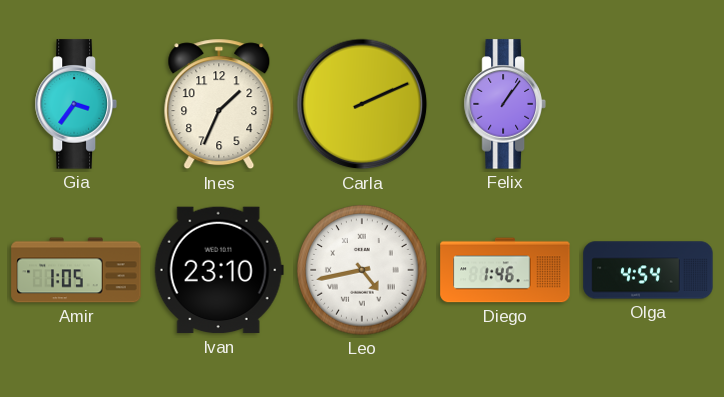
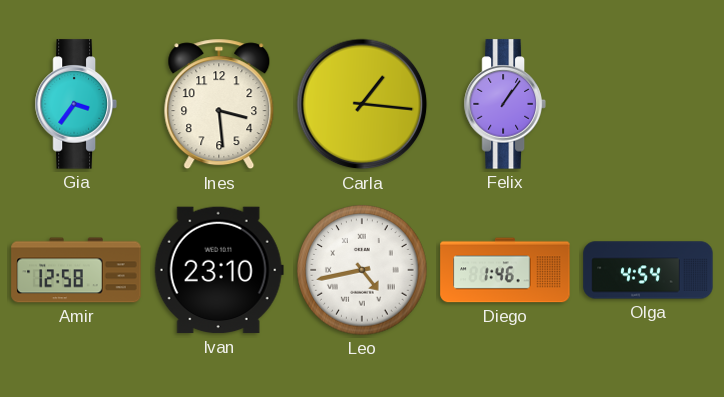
Ines: 1:34 -> 3:29
Carla: 2:11 -> 1:16
Amir: 1:05 -> 12:58
